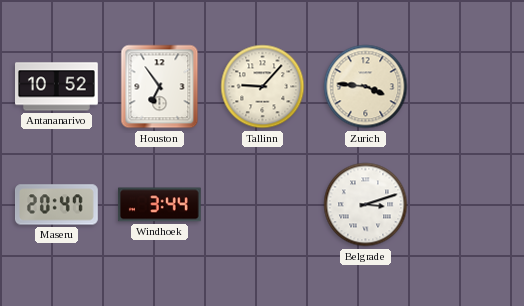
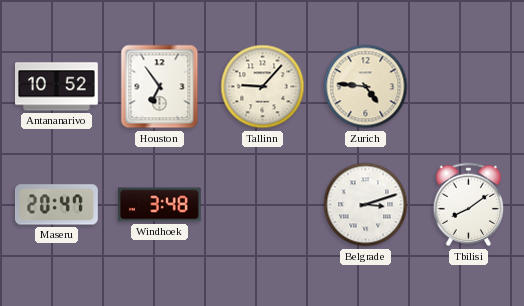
Zurich: 3:46 -> 4:46
Windhoek: 3:44 -> 3:48
Tbilisi: none -> 8:09
